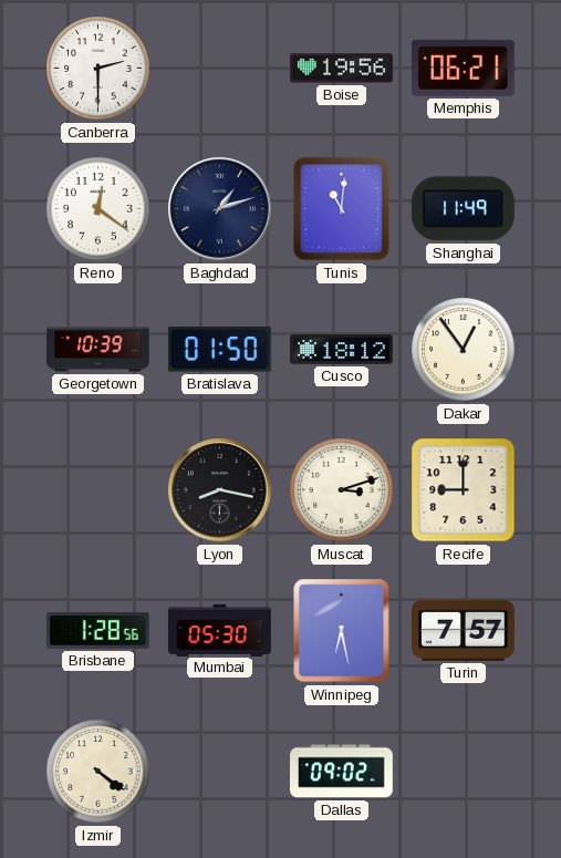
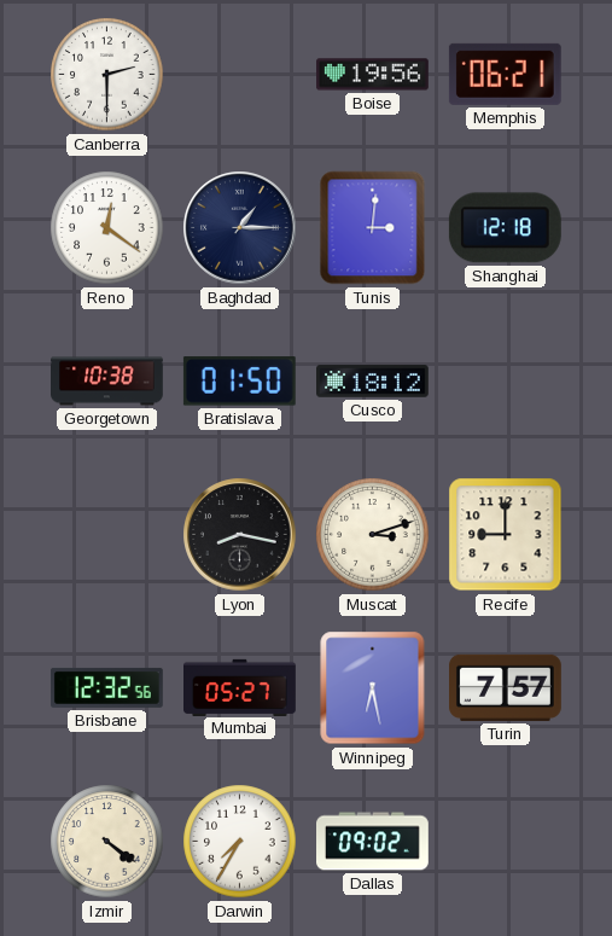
Baghdad: 1:12 -> 1:15
Tunis: 11:01 -> 3:01
Shanghai: 11:49 -> 12:18
Georgetown: 10:39 -> 10:38
Dakar: 12:54 -> none
Brisbane: 1:28 -> 12:32
Mumbai: 05:30 -> 05:27
Darwin: none -> 7:35
